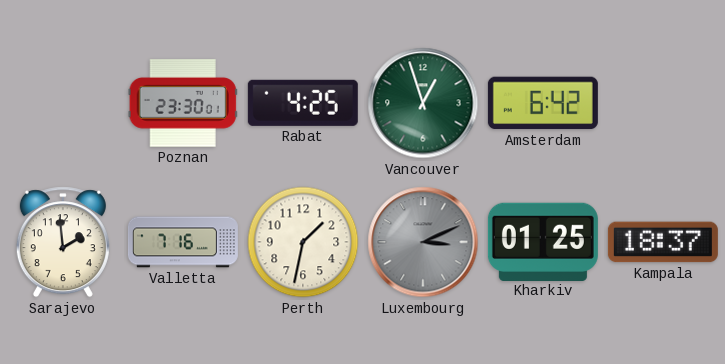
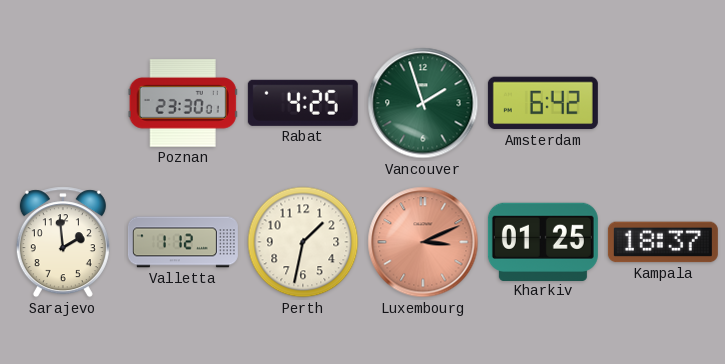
Vancouver: 12:57 -> 1:57
Valletta: 7:16 -> 1:12
Luxembourg dial: grey -> salmon
